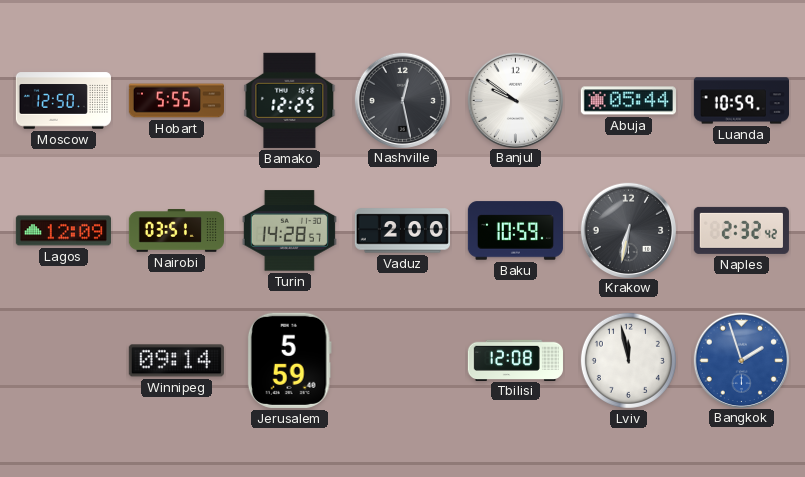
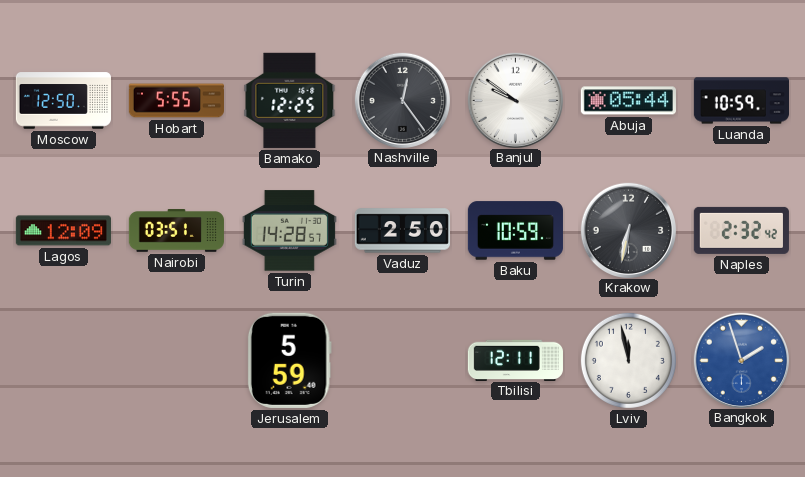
Nashville: 12:28 -> 12:24
Vaduz: 2:00 -> 2:50
Winnipeg: 09:14 -> none
Tbilisi: 12:08 -> 12:11
